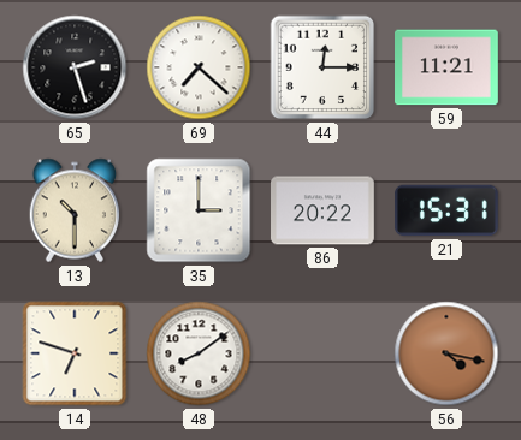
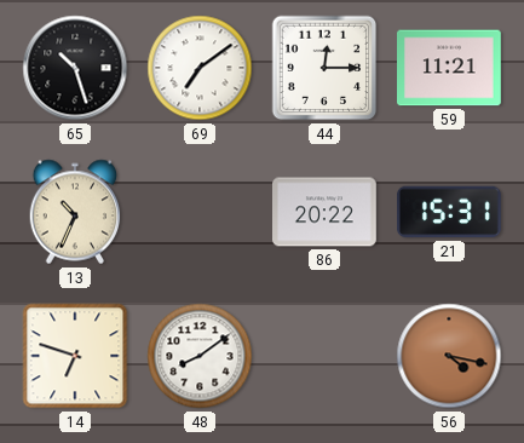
65: 2:27 -> 10:27
69: 7:22 -> 7:09
13: 10:30 -> 10:34
35: 3:00 -> none
